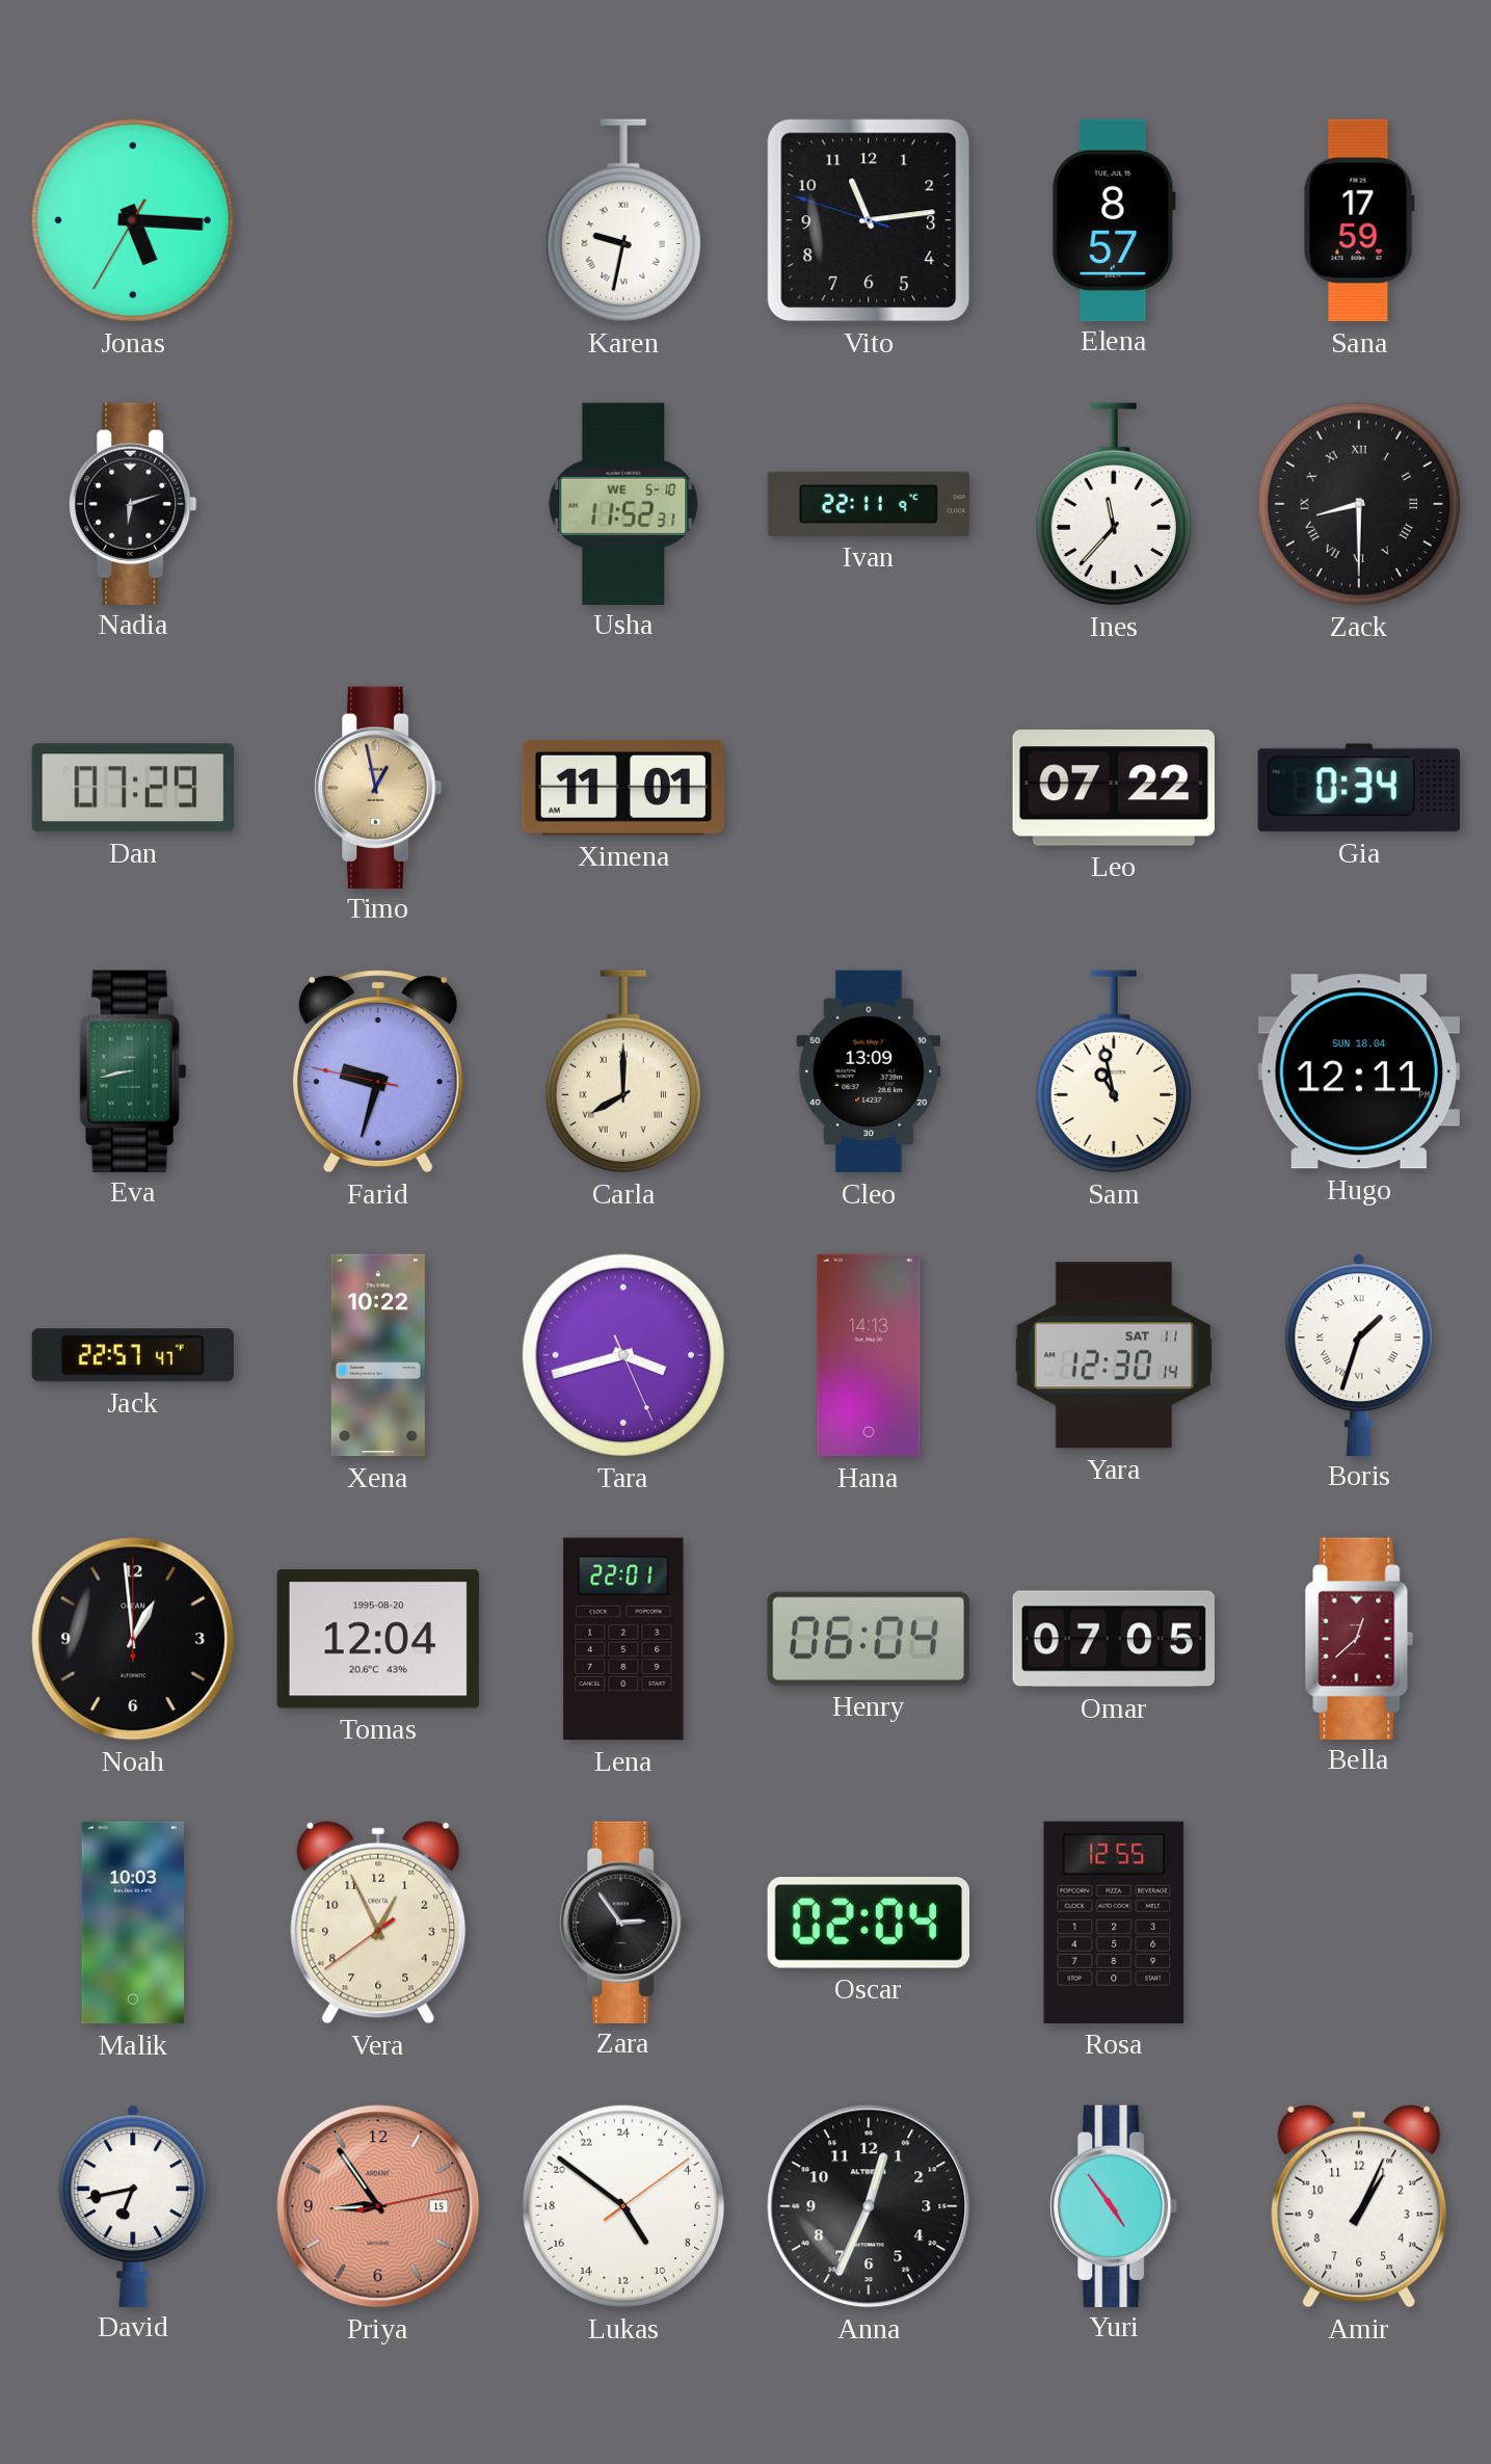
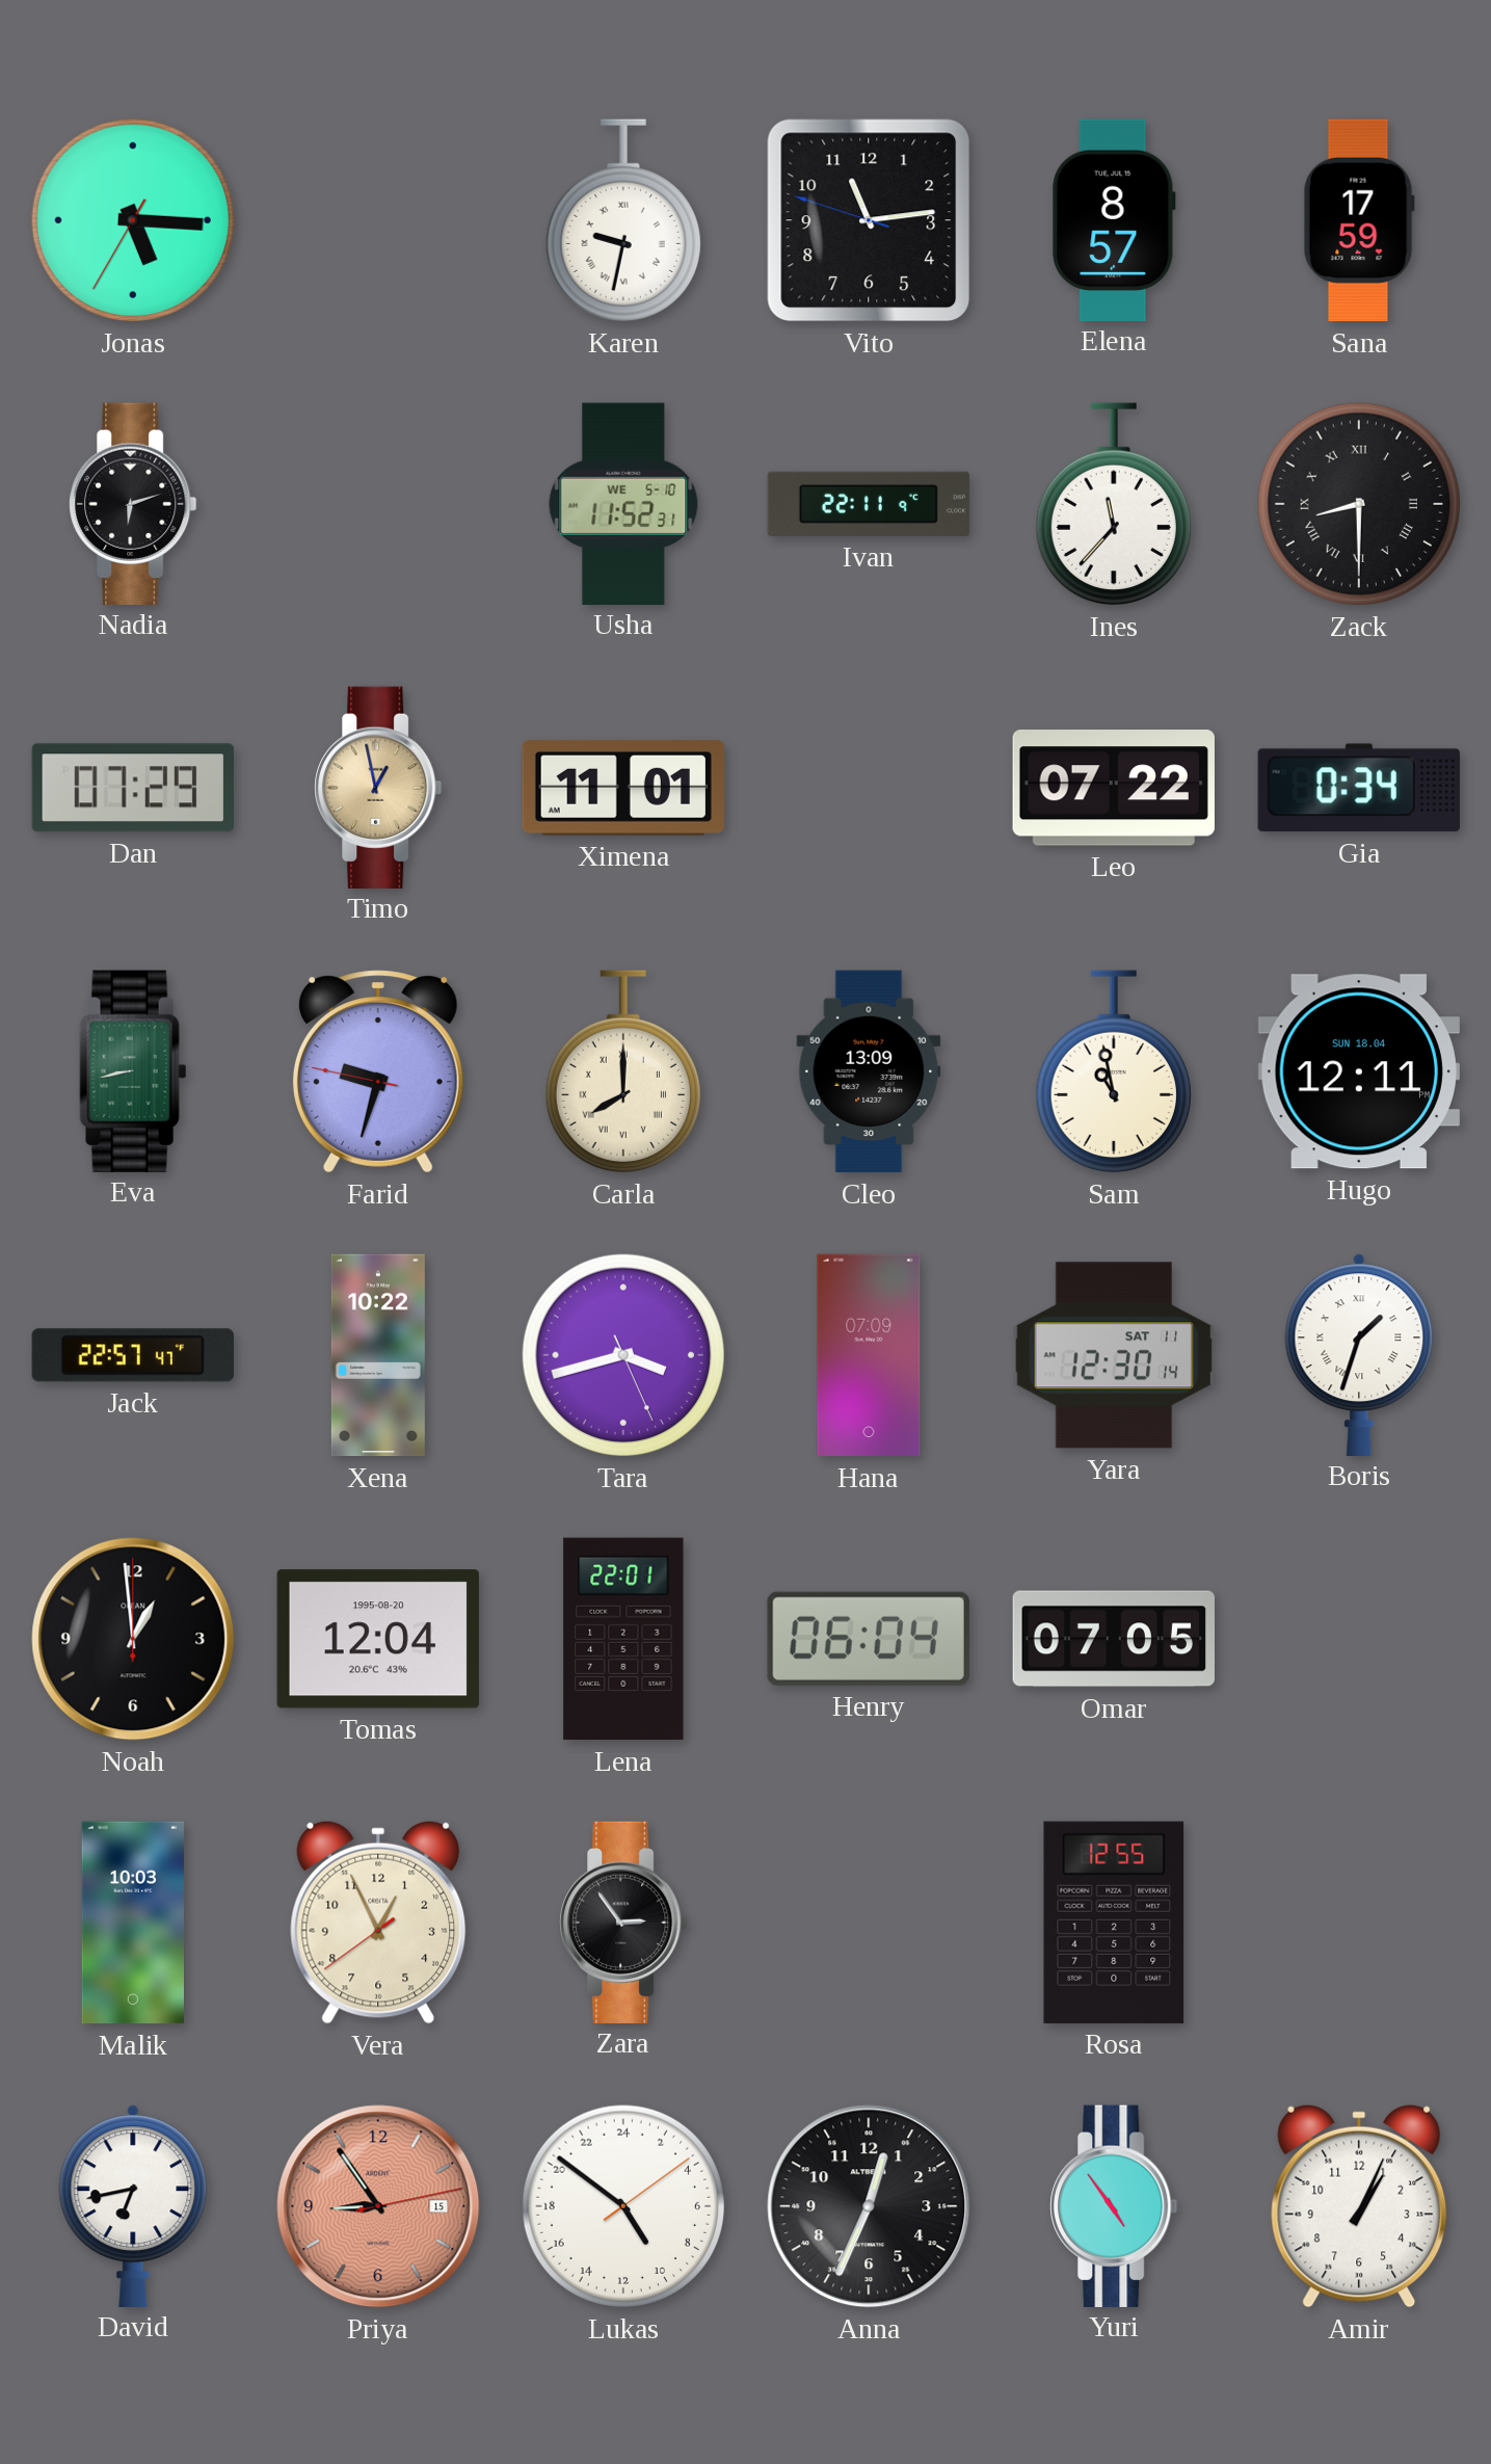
Hana: 14:13 -> 07:09
Bella: 12:38 -> none
Oscar: 02:04 -> none
